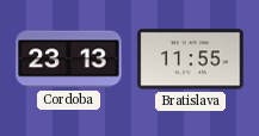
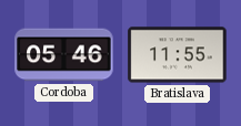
Cordoba: 23:13 -> 05:46
